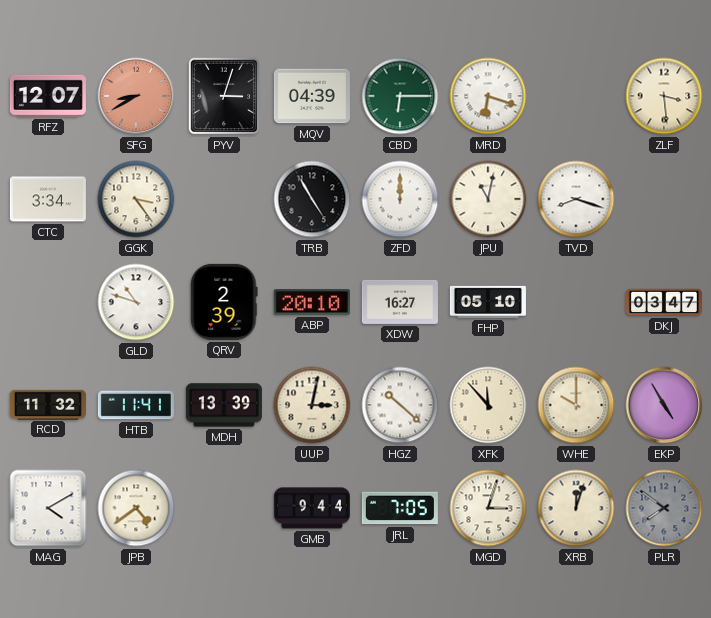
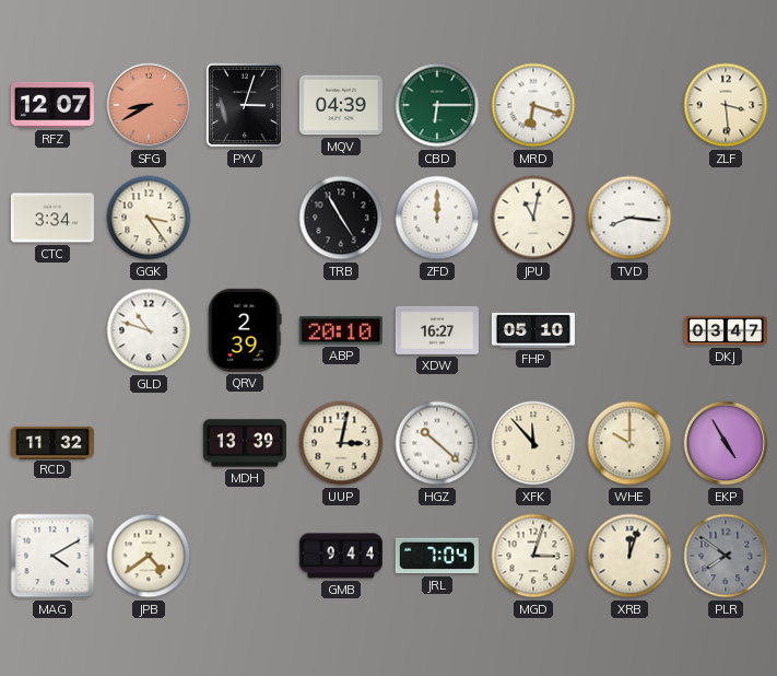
TVD: 8:18 -> 8:16
HTB: 11:41 -> none
JRL: 7:05 -> 7:04
